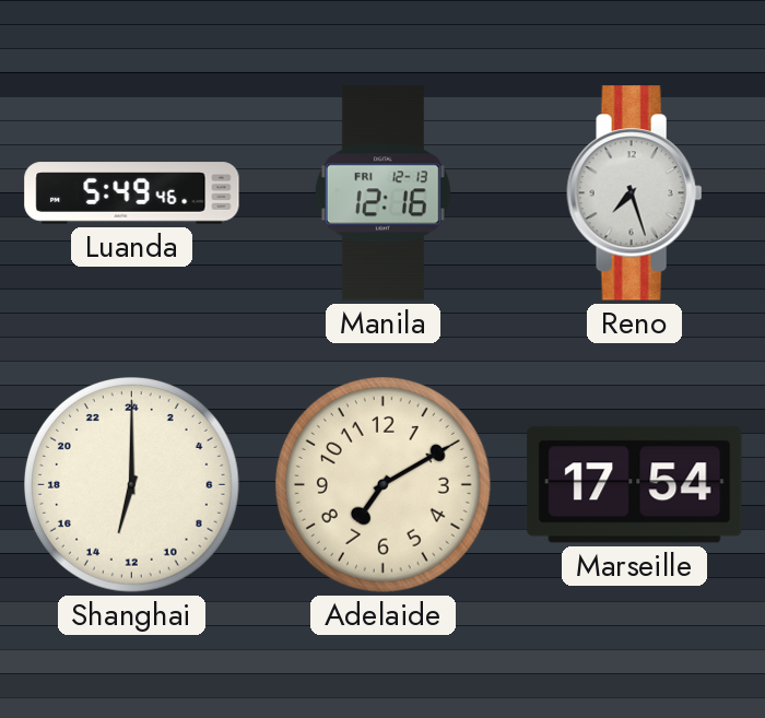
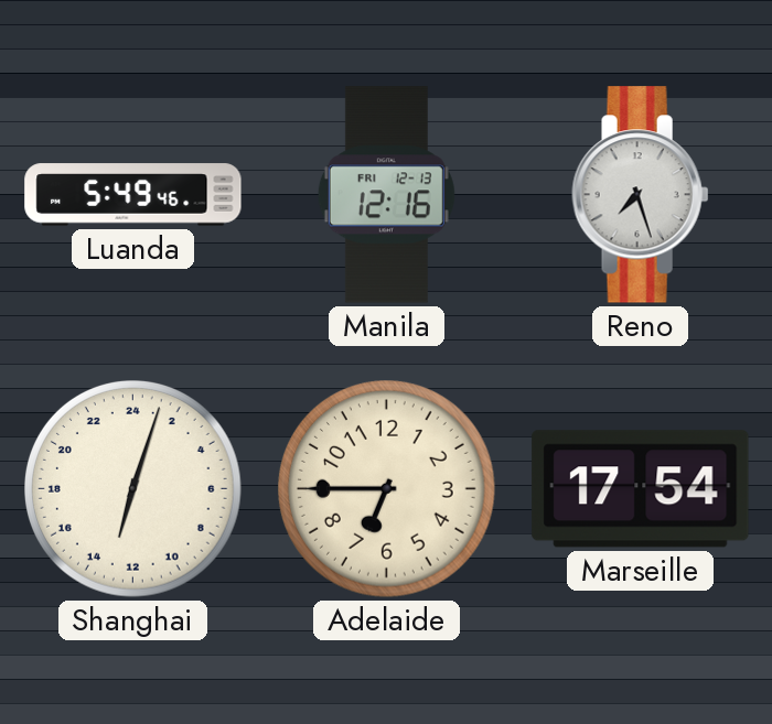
Shanghai: 13:00 -> 13:03
Adelaide: 7:10 -> 6:45
